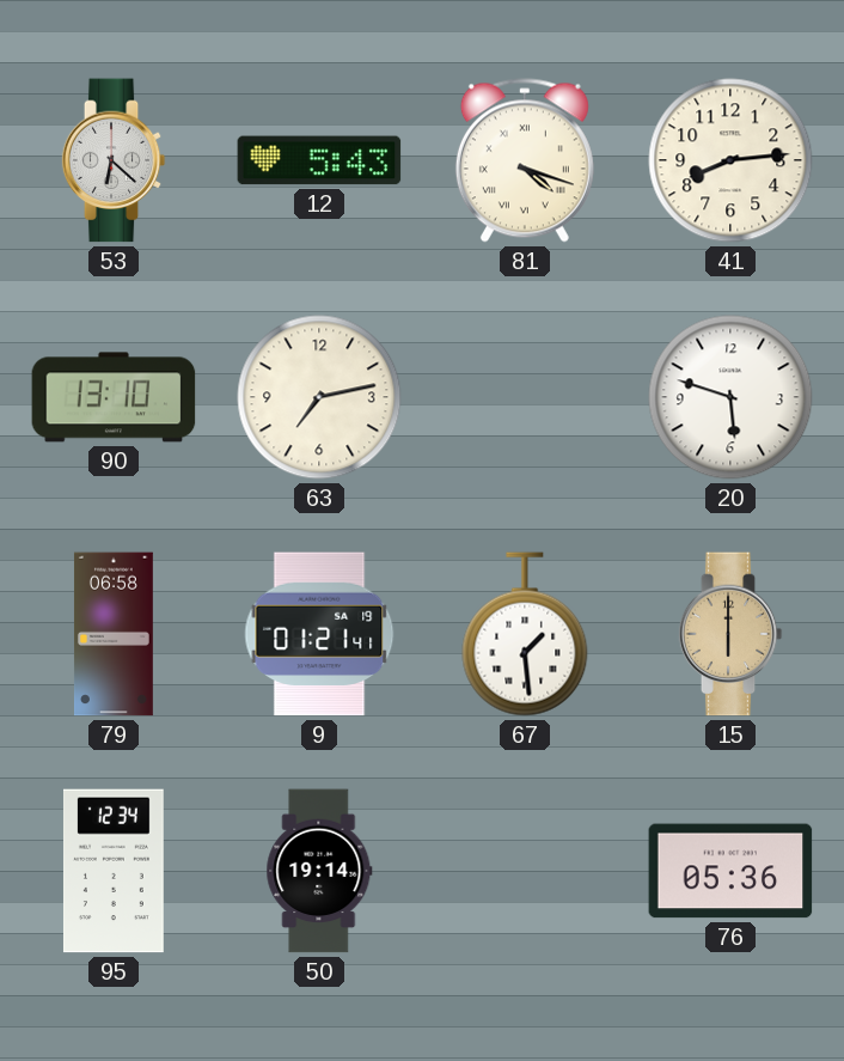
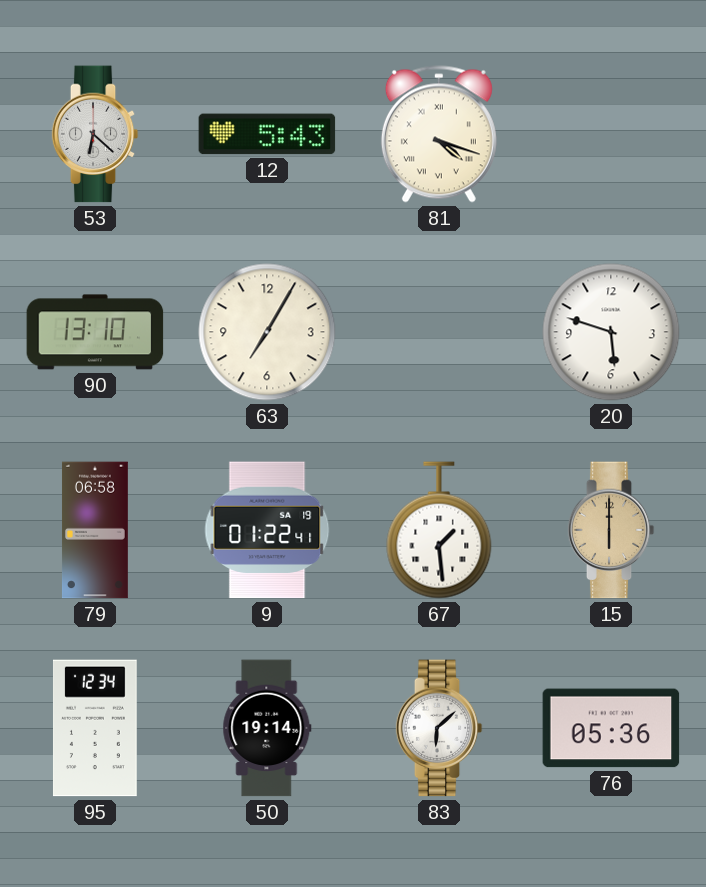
41: 8:14 -> none
63: 7:13 -> 7:05
9: 01:21 -> 01:22
83: none -> 6:08
